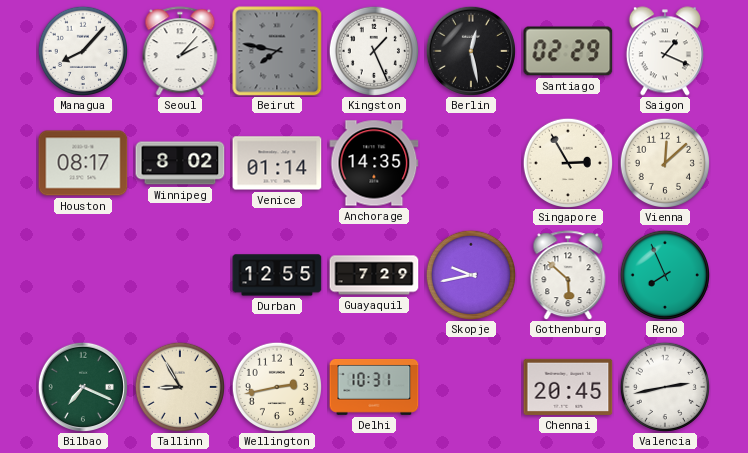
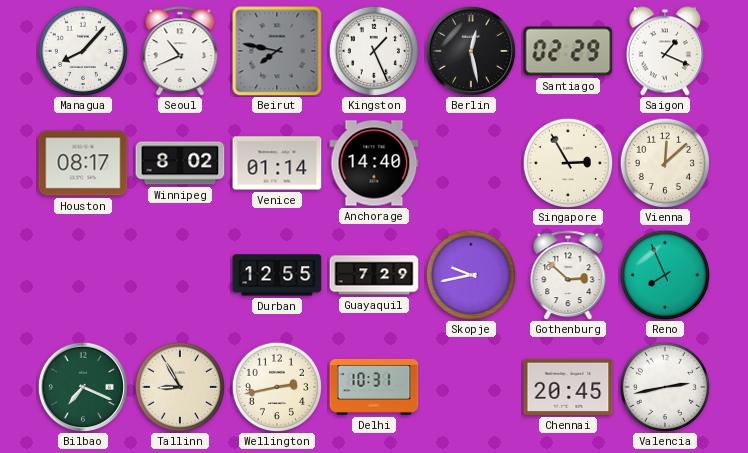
Seoul: 2:07 -> 10:41
Anchorage: 14:35 -> 14:40
Gothenburg: 5:52 -> 2:52
